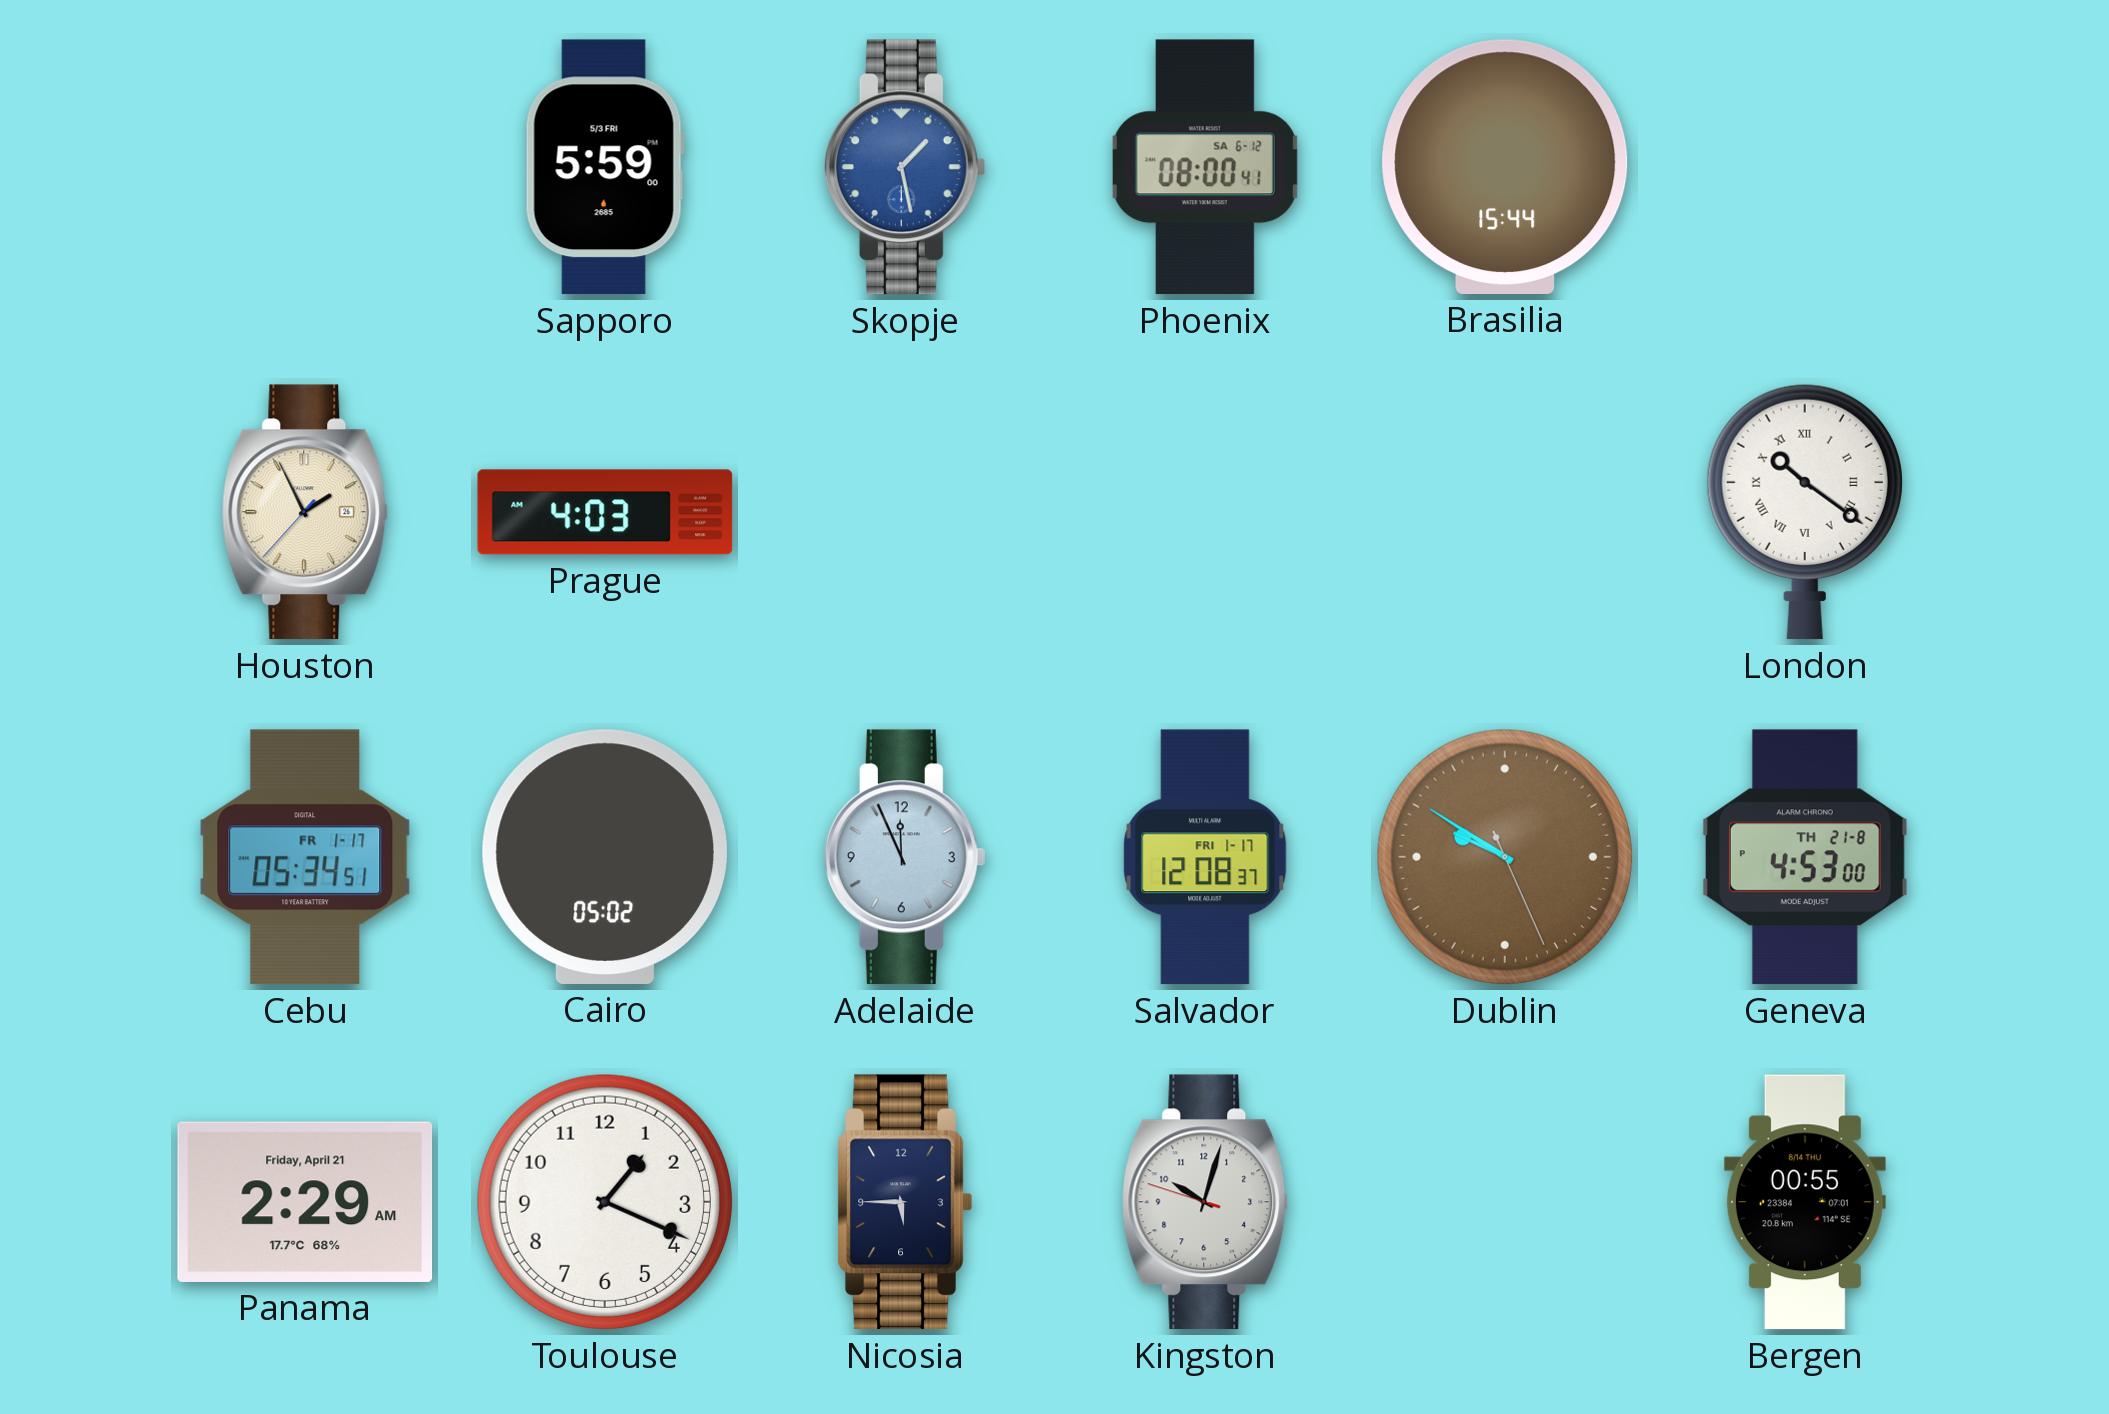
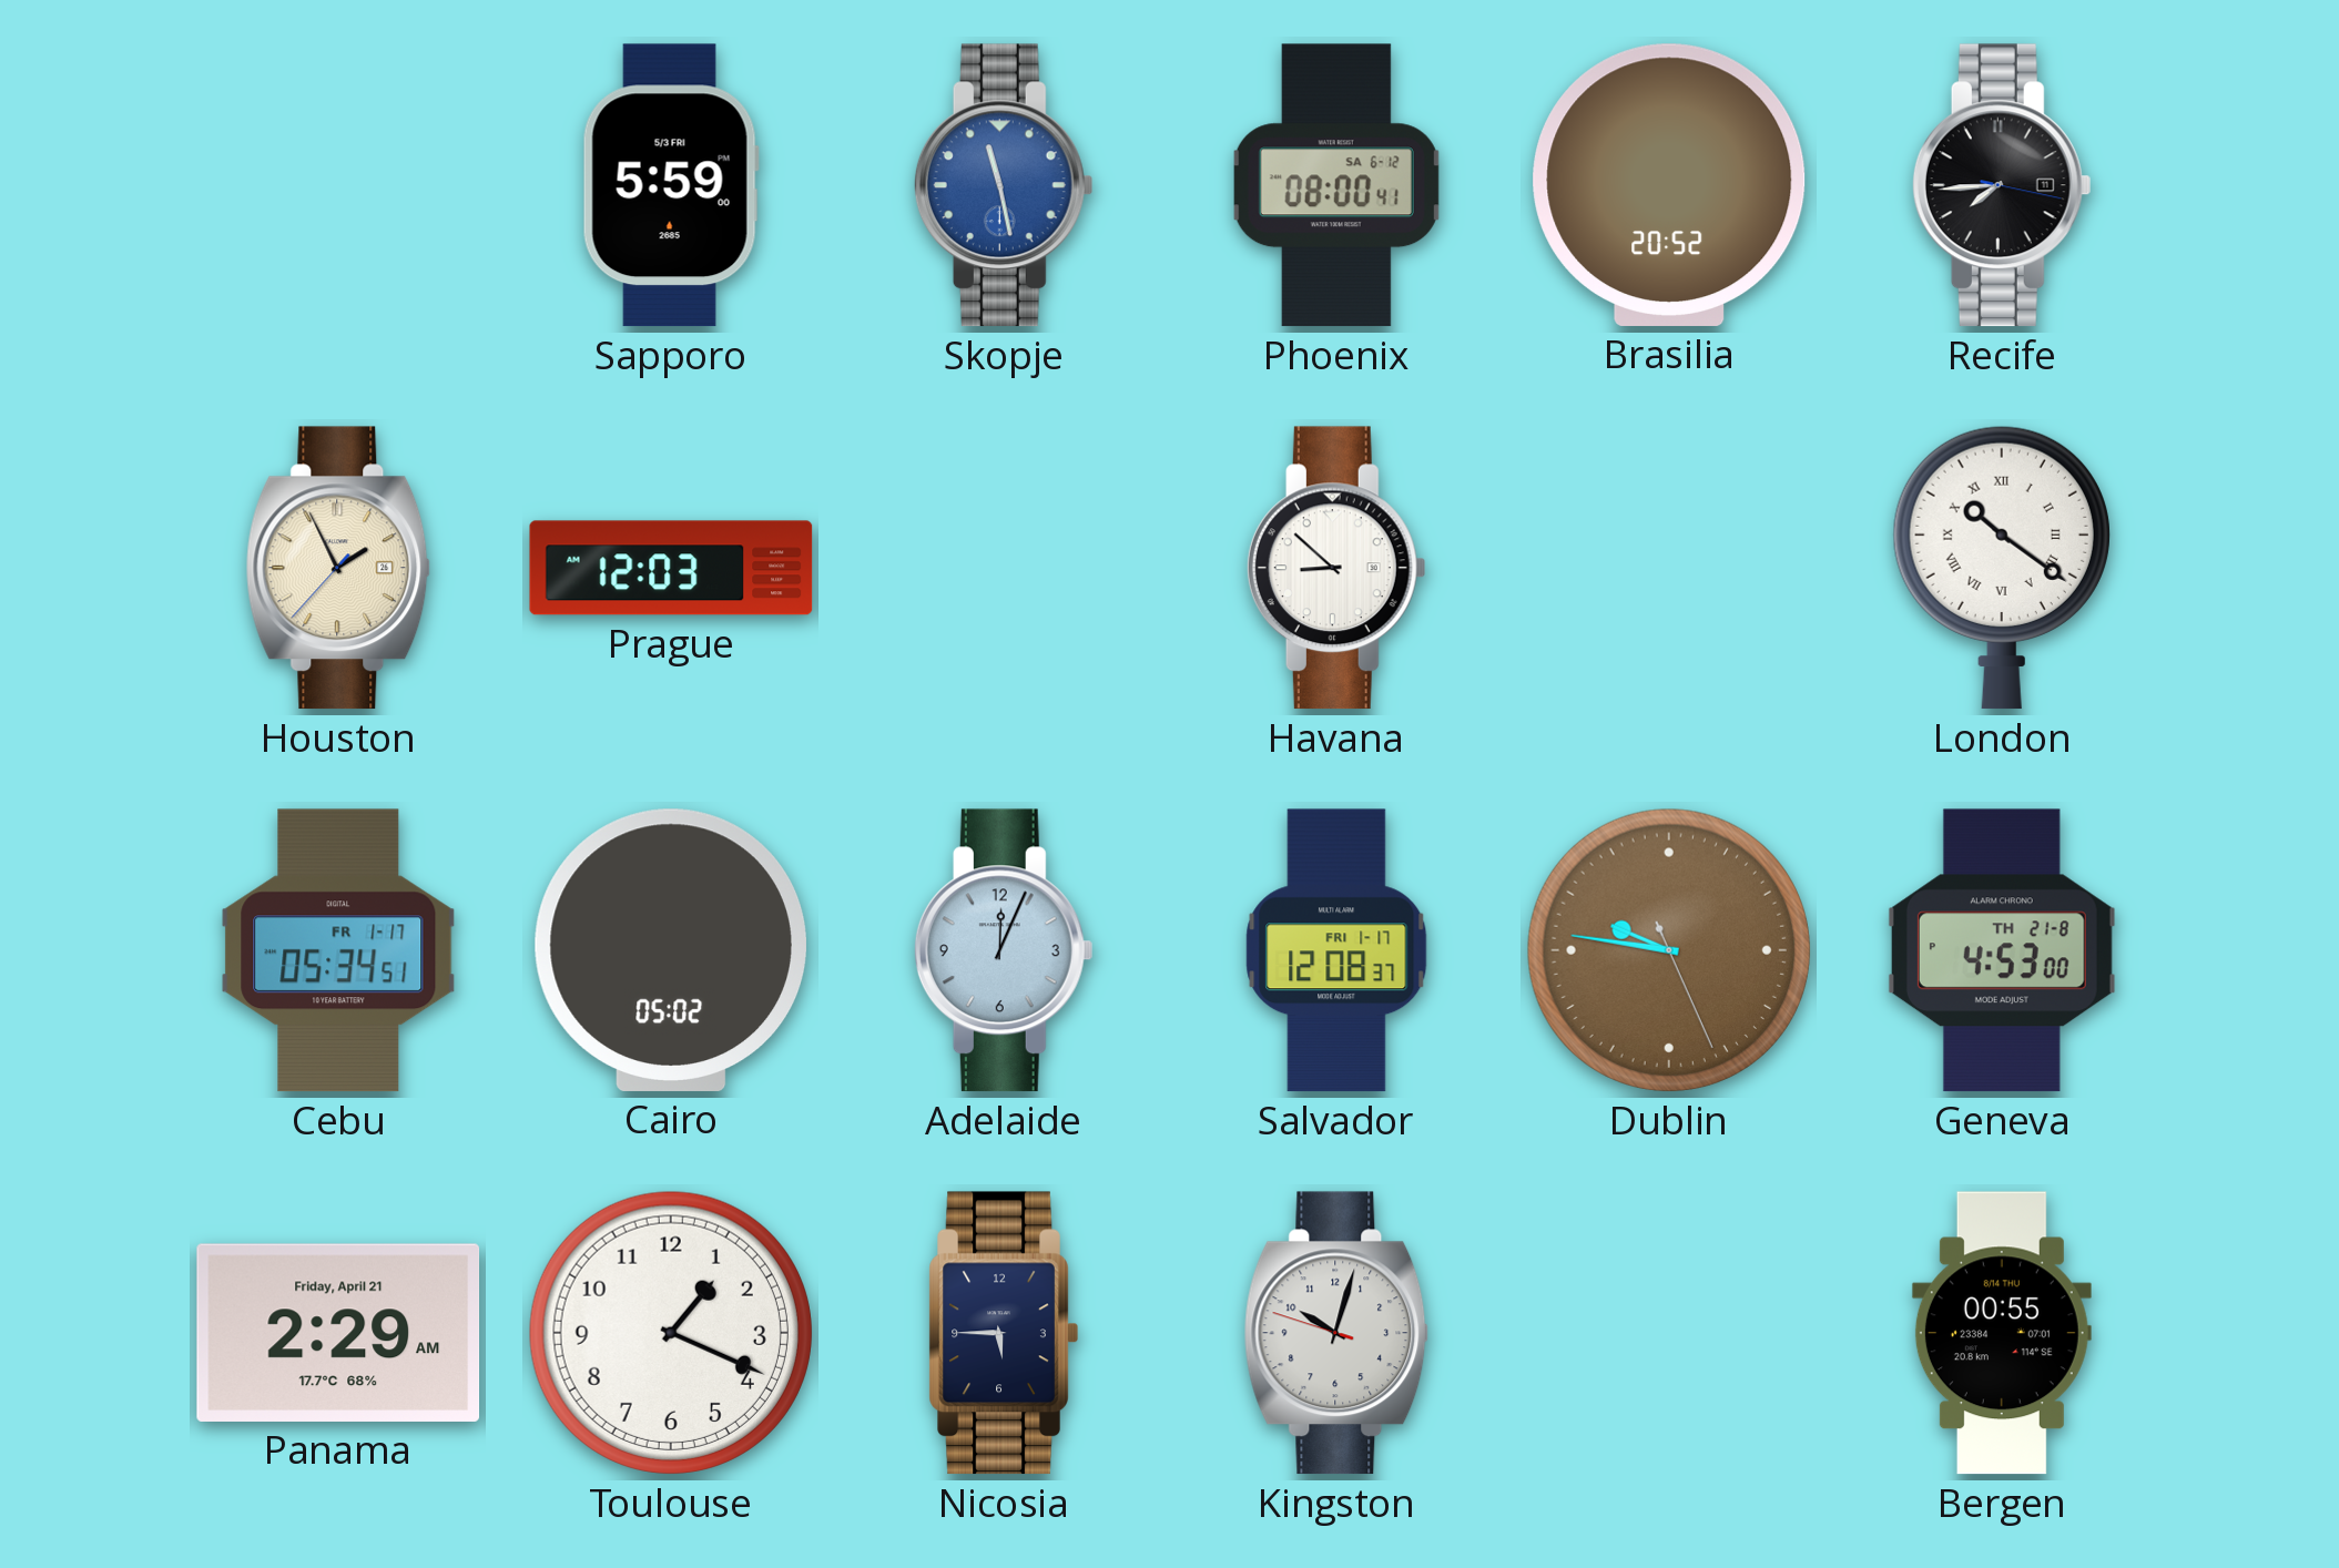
Skopje: 1:28 -> 11:28
Brasilia: 15:44 -> 20:52
Recife: none -> 7:44
Prague: 4:03 -> 12:03
Havana: none -> 8:52
Adelaide: 11:56 -> 12:04
Dublin: 9:50 -> 9:46
